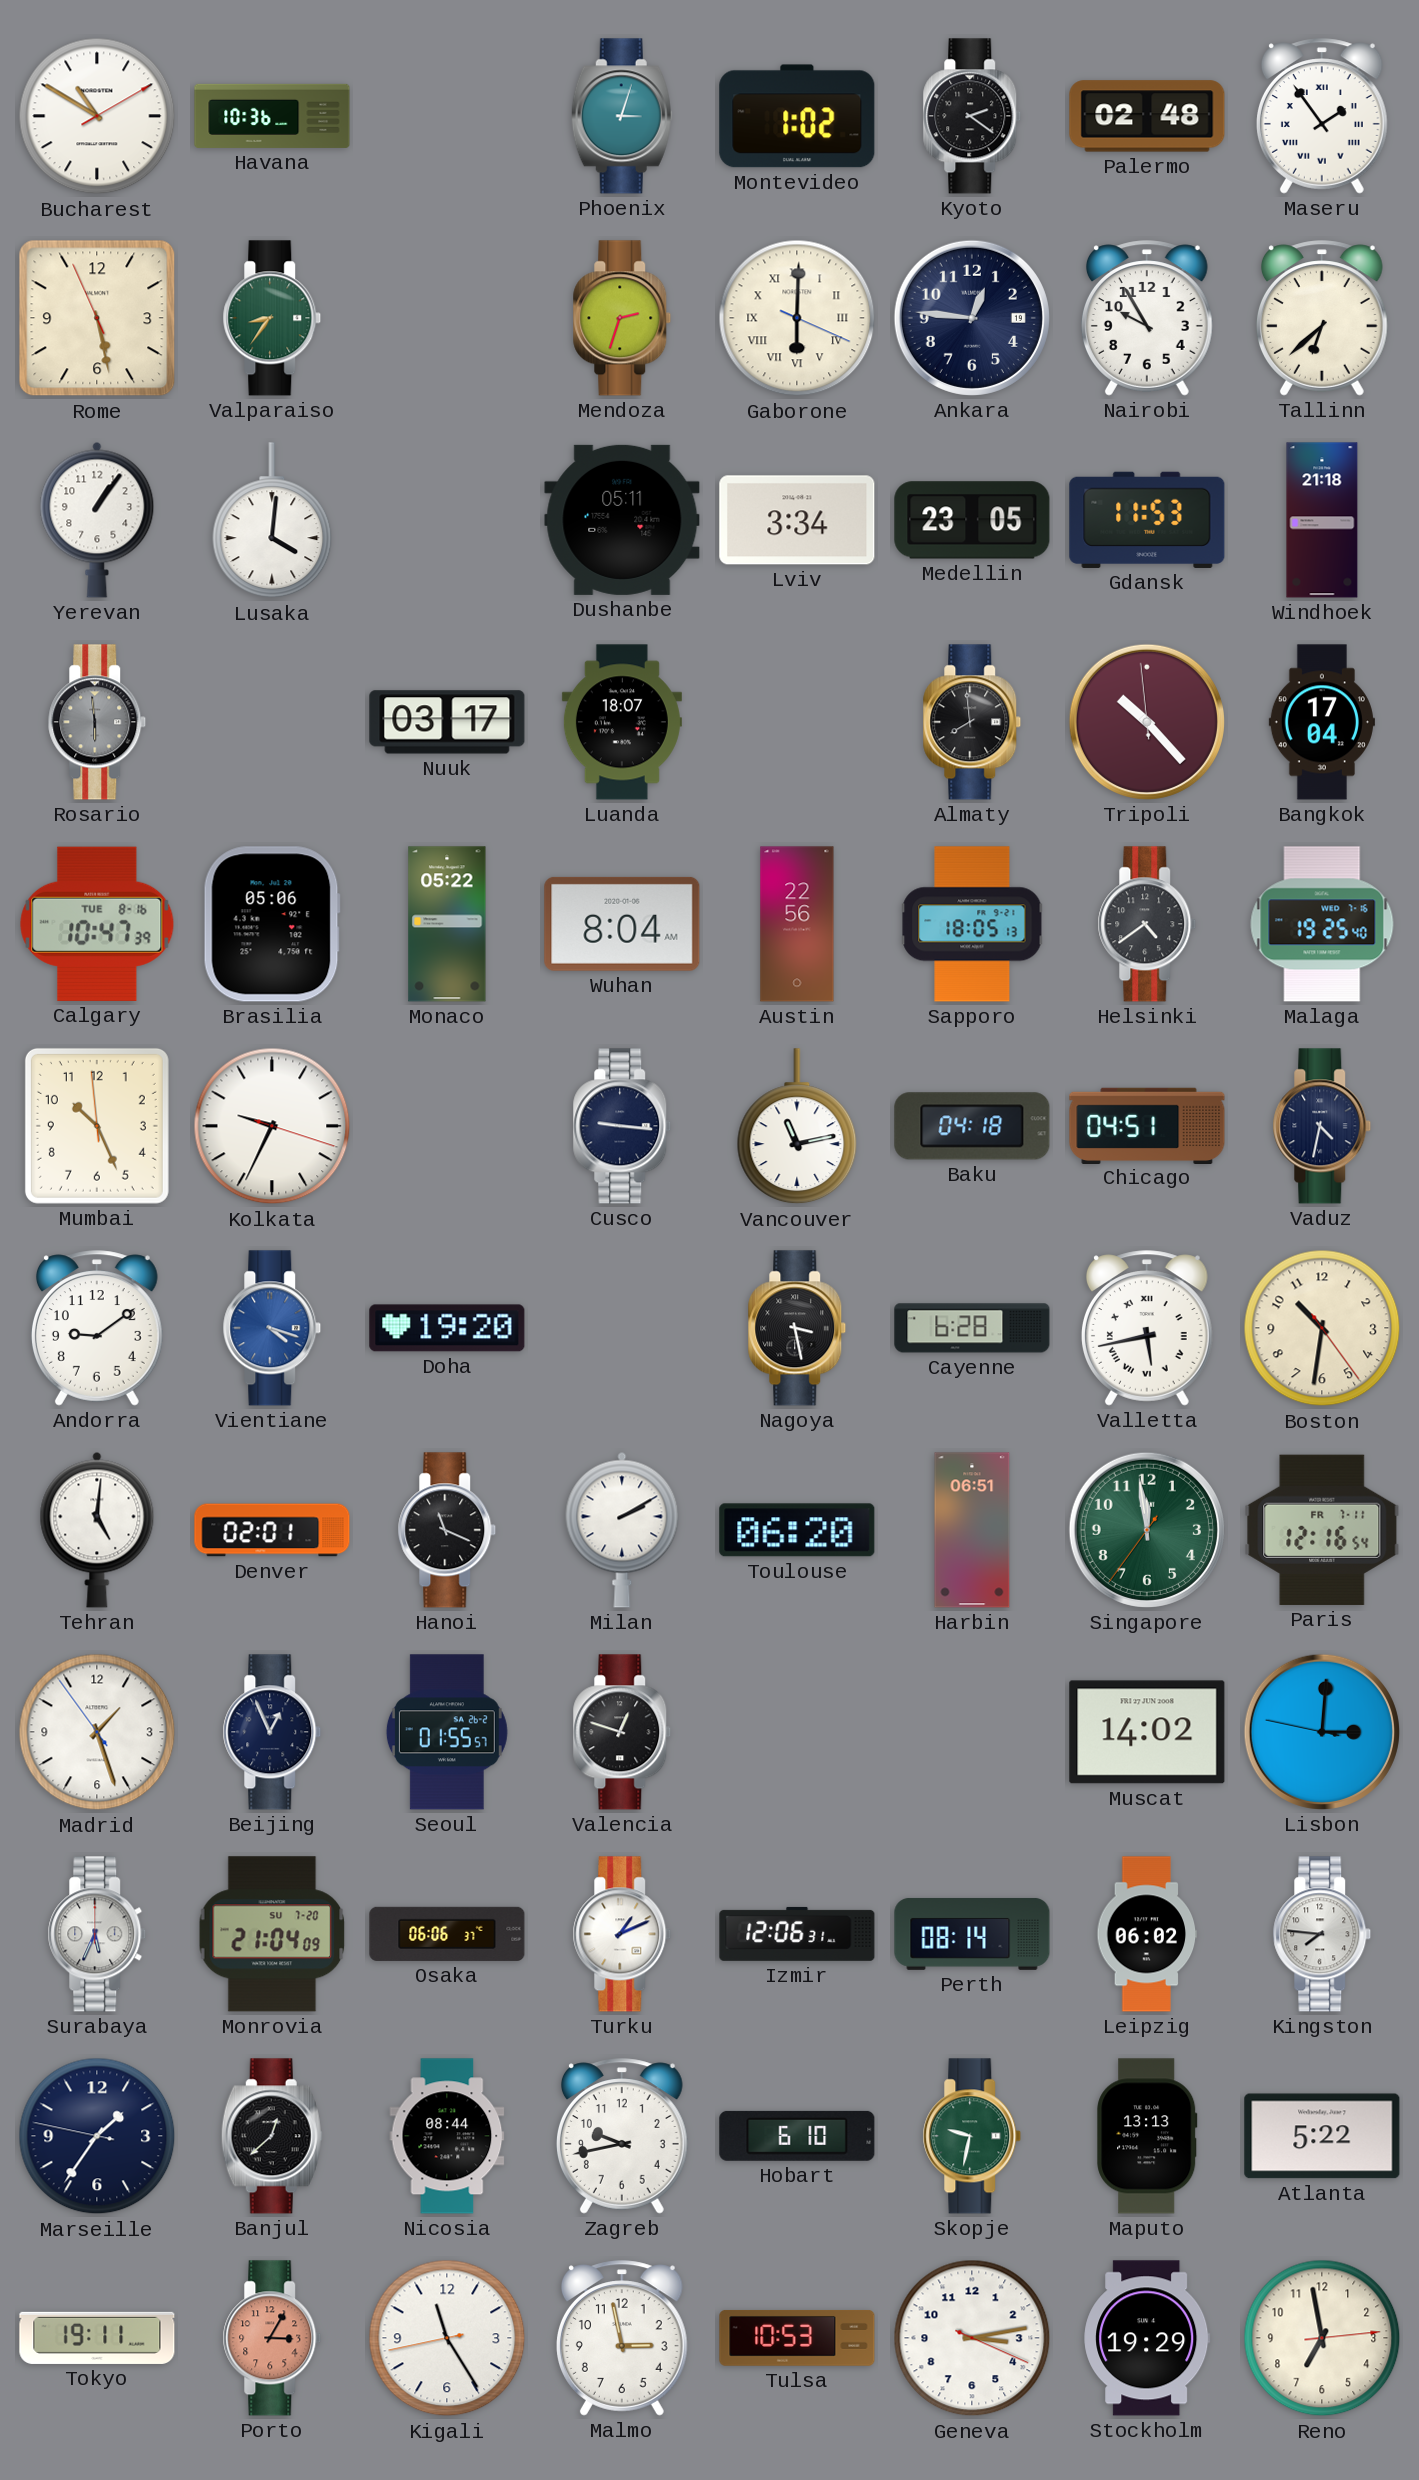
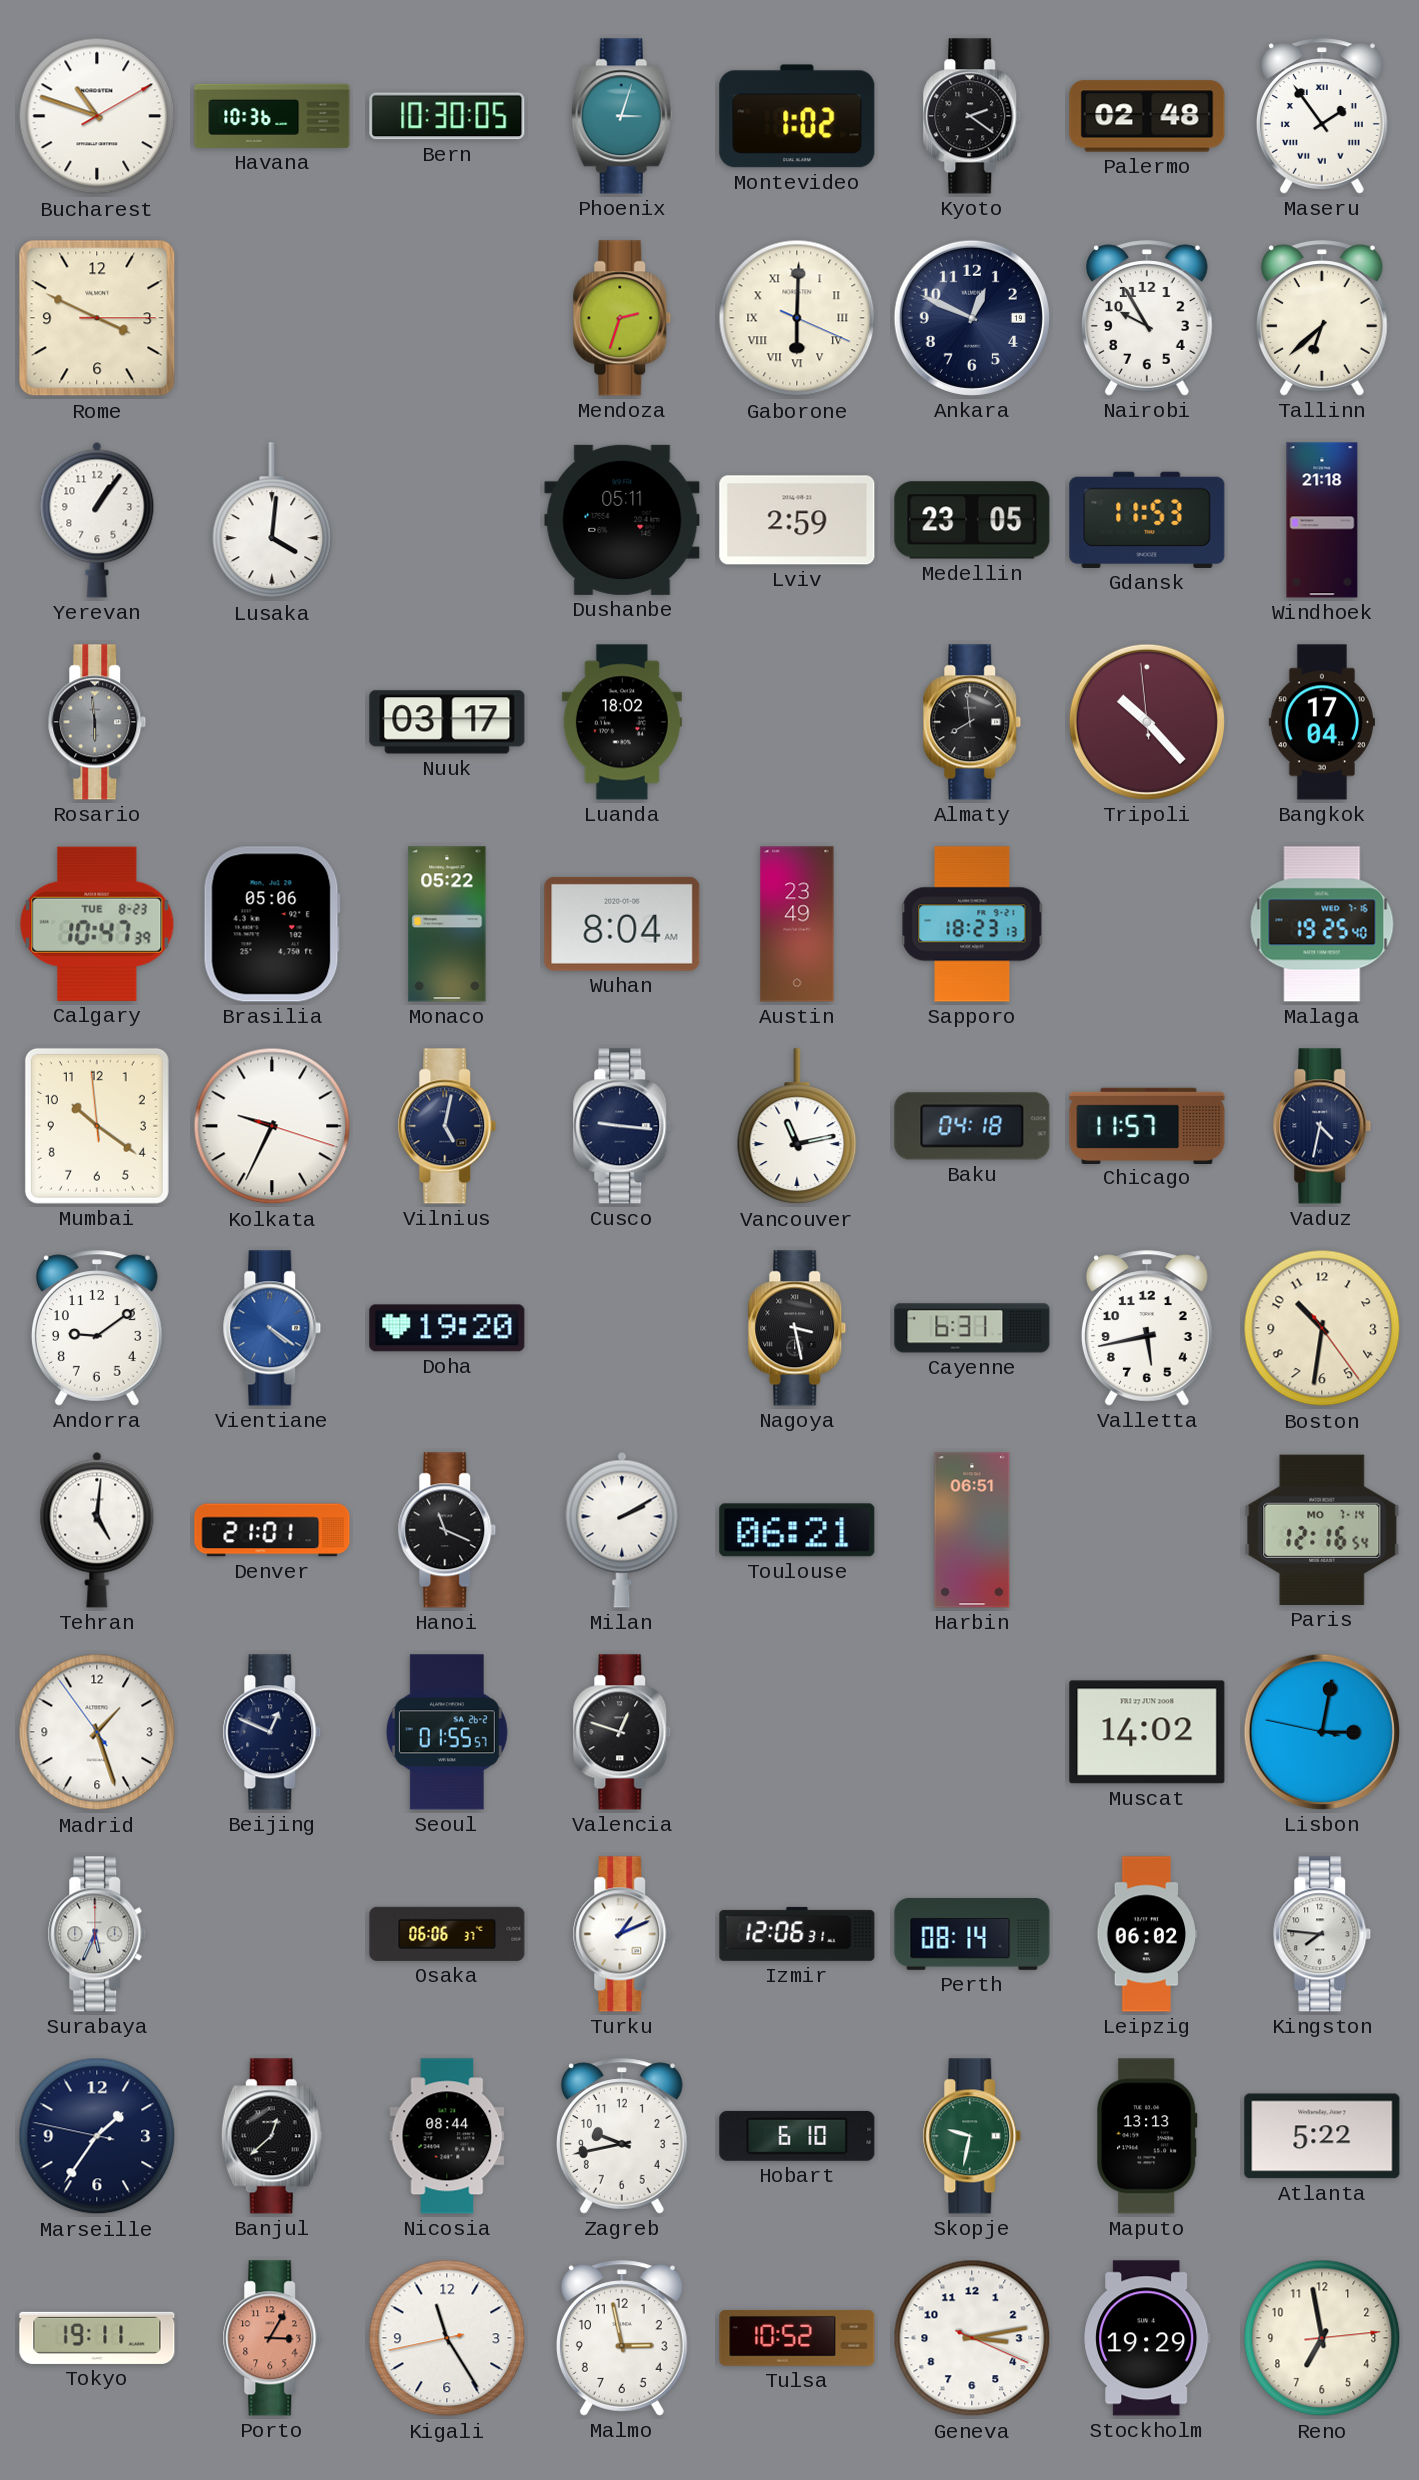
Bucharest: 10:50 -> 10:48
Bern: none -> 10:30
Rome: 5:27 -> 3:49
Valparaiso: 8:36 -> none
Ankara: 12:46 -> 12:49
Lviv: 3:34 -> 2:59
Luanda: 18:07 -> 18:02
Calgary date: TUE 8-16 -> TUE 8-23
Austin: 22:56 -> 23:49
Sapporo: 18:05 -> 18:23
Helsinki: 4:39 -> none
Mumbai: 10:25 -> 10:20
Vilnius: none -> 5:02
Chicago: 04:51 -> 11:57
Vientiane: 4:18 -> 4:21
Cayenne: 6:28 -> 6:31
Valletta numerals: Roman -> Arabic
Denver: 02:01 -> 21:01
Toulouse: 06:20 -> 06:21
Singapore: 11:58 -> none
Paris date: FR 7-11 -> MO 7-14
Beijing: 12:56 -> 12:49
Lisbon: 3:00 -> 3:01
Monrovia: 21:04 -> none
Tulsa: 10:53 -> 10:52
